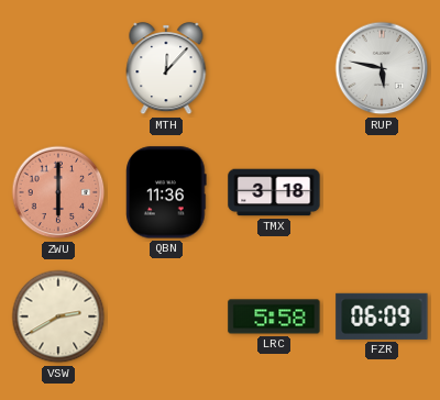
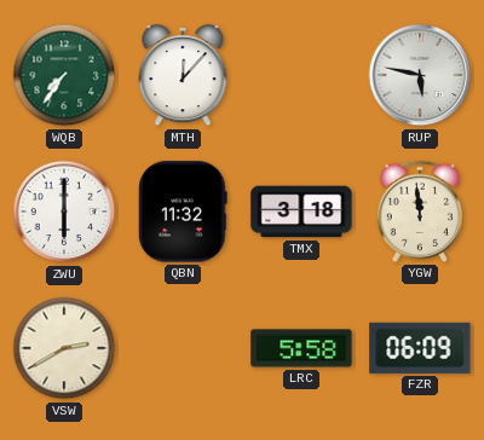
WQB: none -> 7:36
ZWU dial: salmon -> white
QBN: 11:36 -> 11:32
YGW: none -> 11:59
